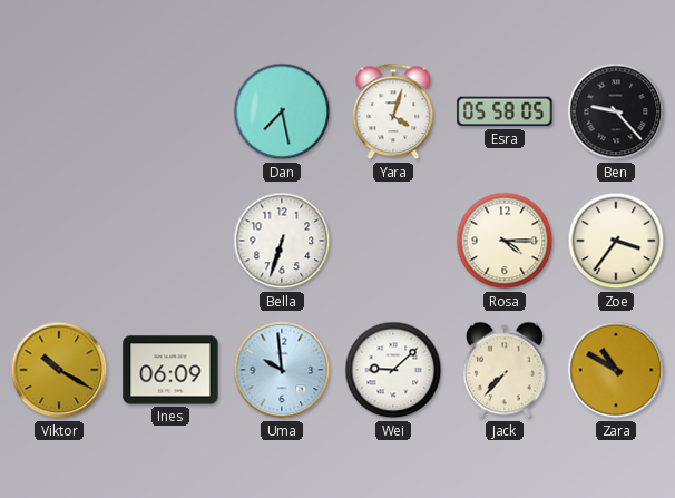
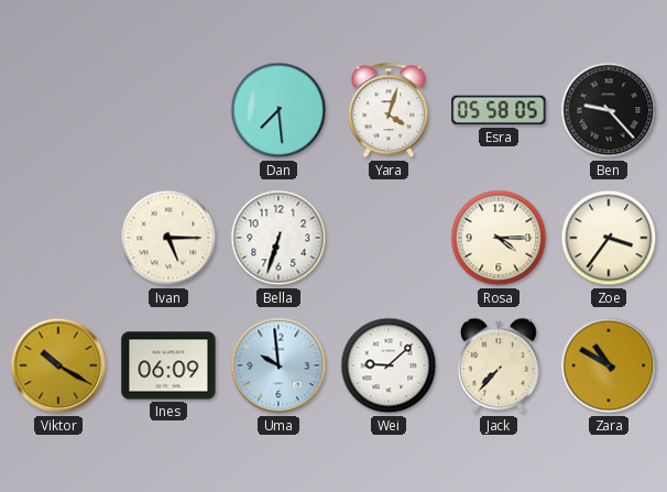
Dan: 7:28 -> 7:29
Ivan: none -> 5:15
